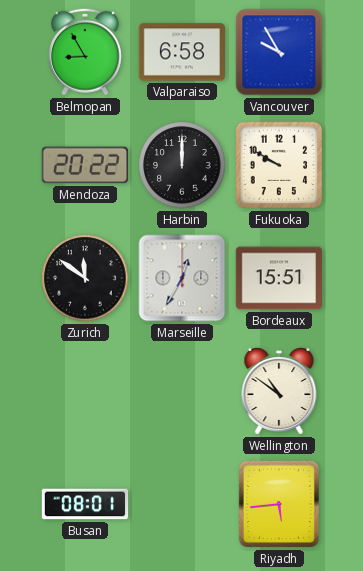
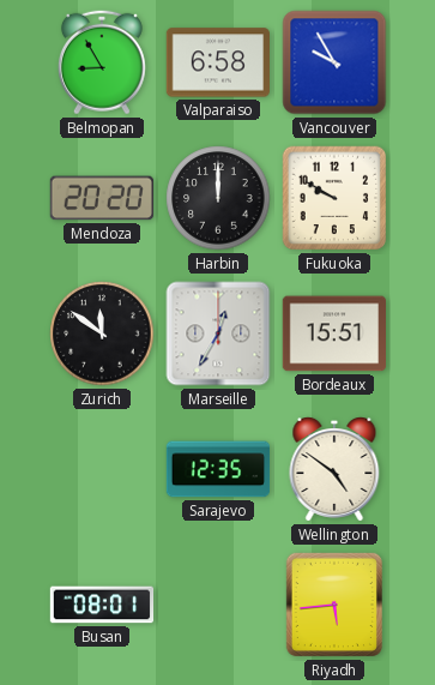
Mendoza: 20:22 -> 20:20
Sarajevo: none -> 12:35
Wellington: 10:51 -> 4:51
